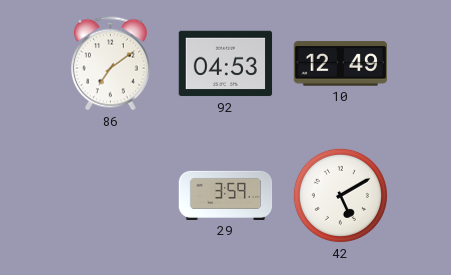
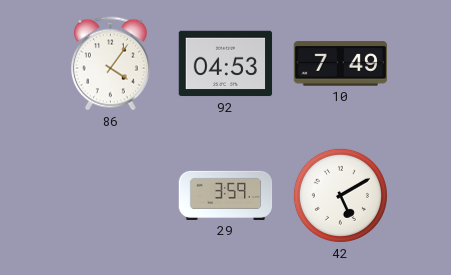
86: 7:09 -> 4:06
10: 12:49 -> 7:49
